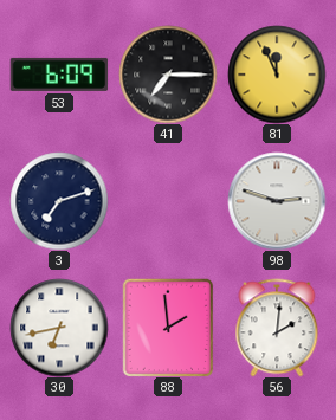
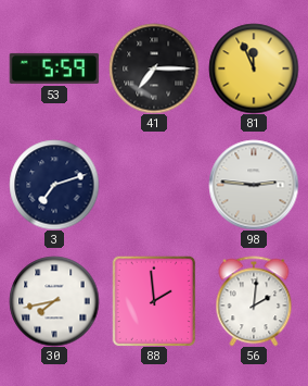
53: 6:09 -> 5:59
98: 2:48 -> 2:46
30: 6:43 -> 7:43
